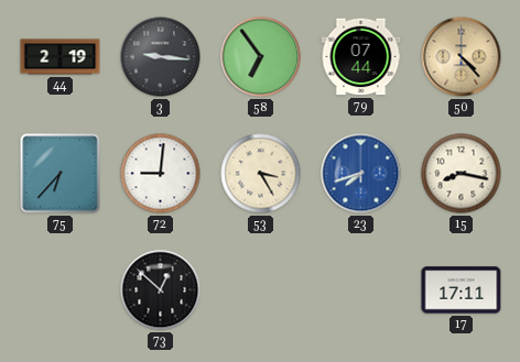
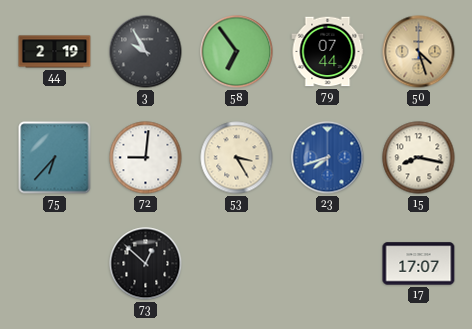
3: 9:16 -> 9:55
50: 4:23 -> 4:27
17: 17:11 -> 17:07
